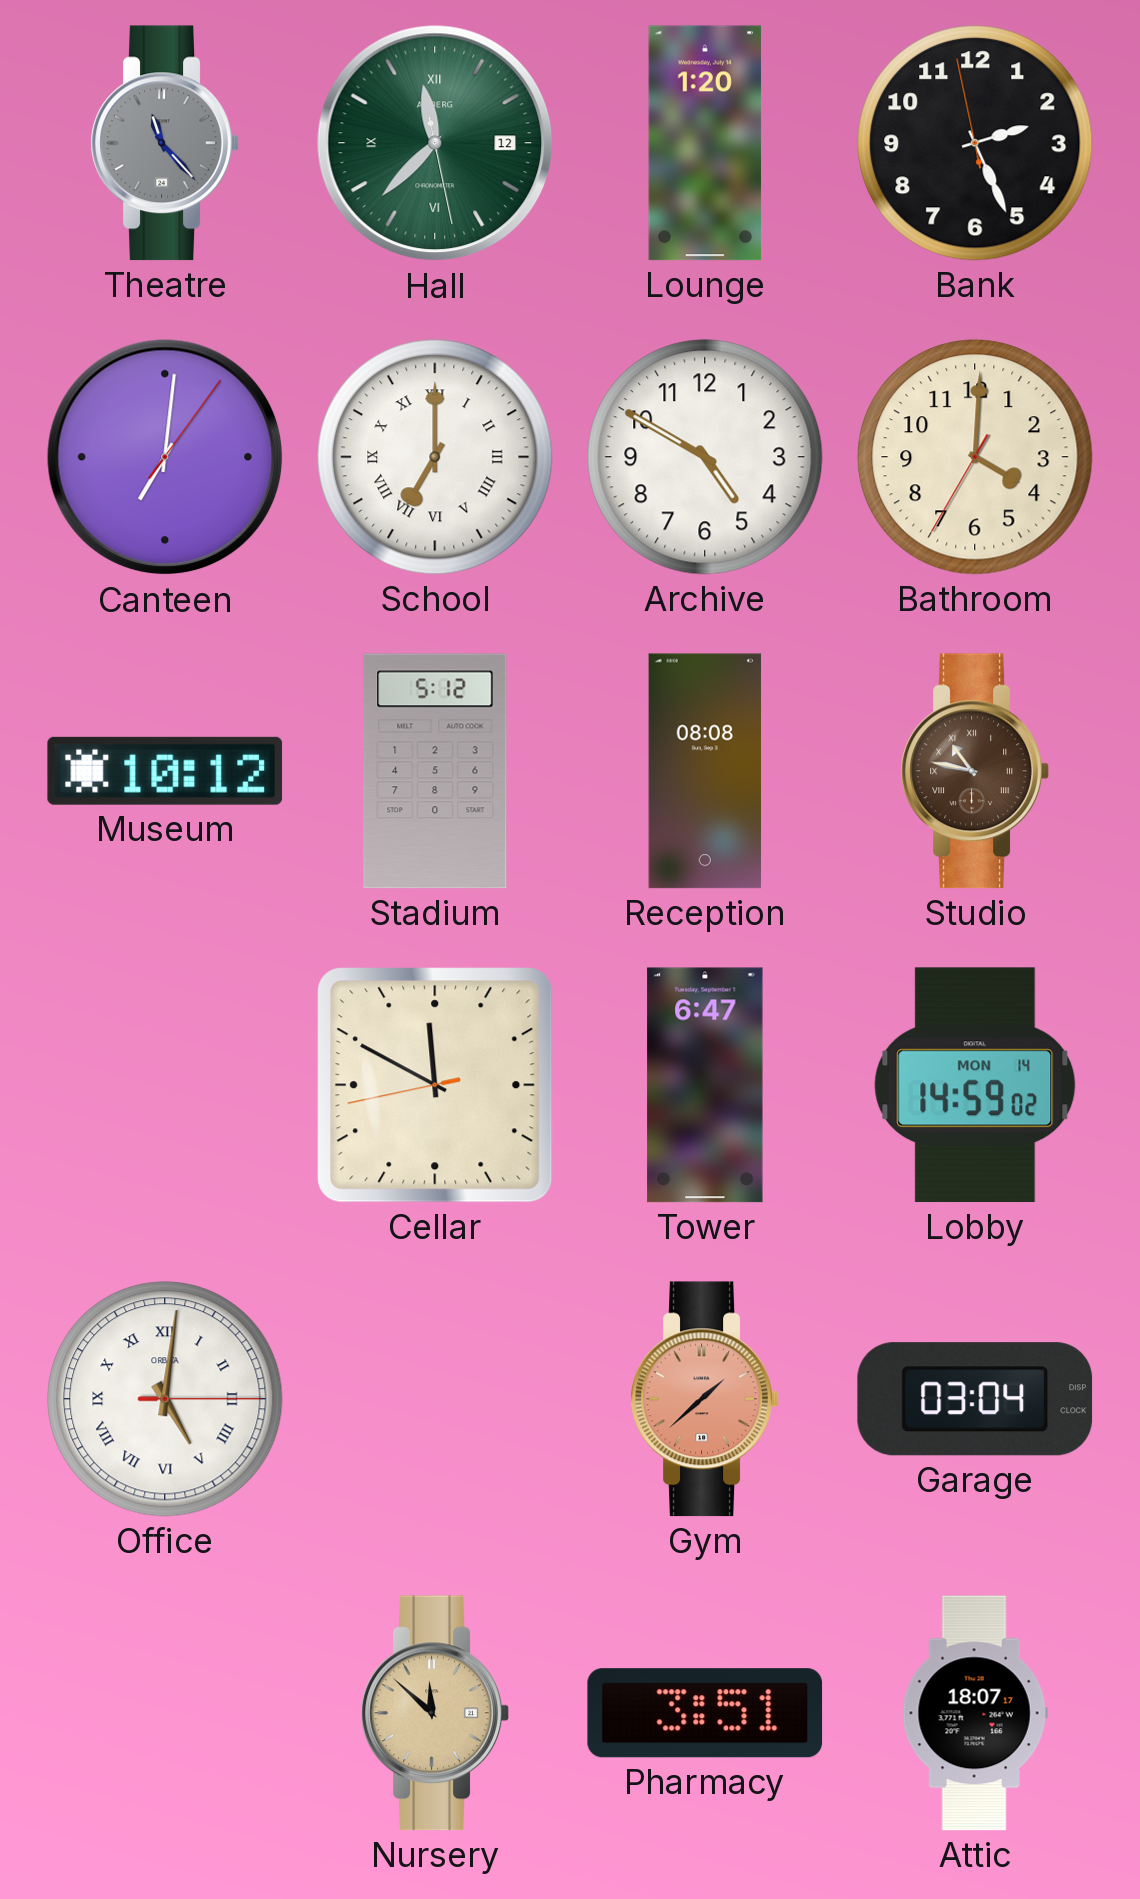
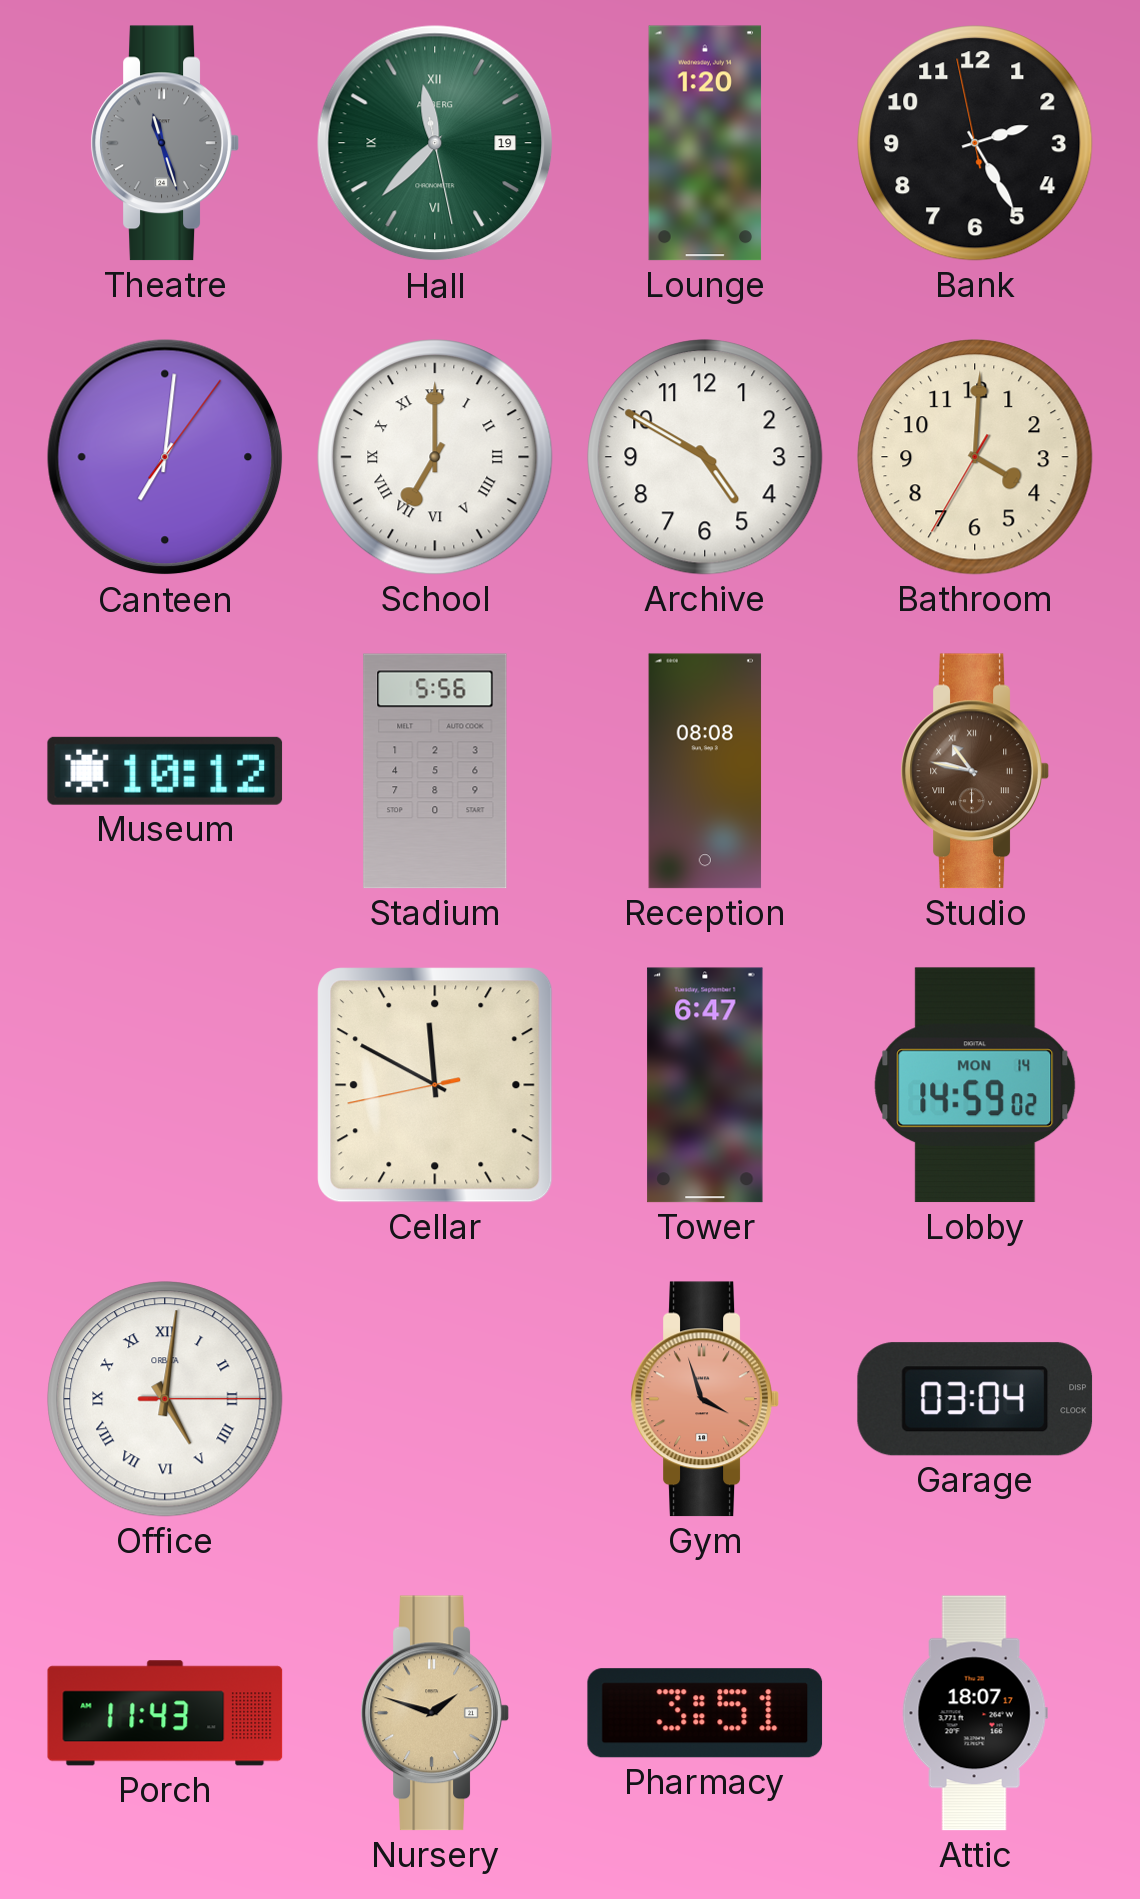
Theatre: 11:23 -> 11:27
Hall date: 12 -> 19
Bank: 2:25 -> 2:24
Stadium: 5:12 -> 5:56
Gym: 1:38 -> 3:57
Porch: none -> 11:43
Nursery: 11:52 -> 1:48
